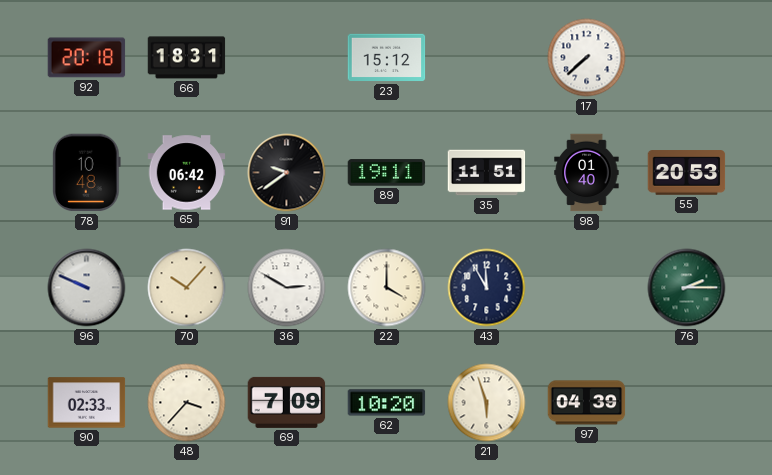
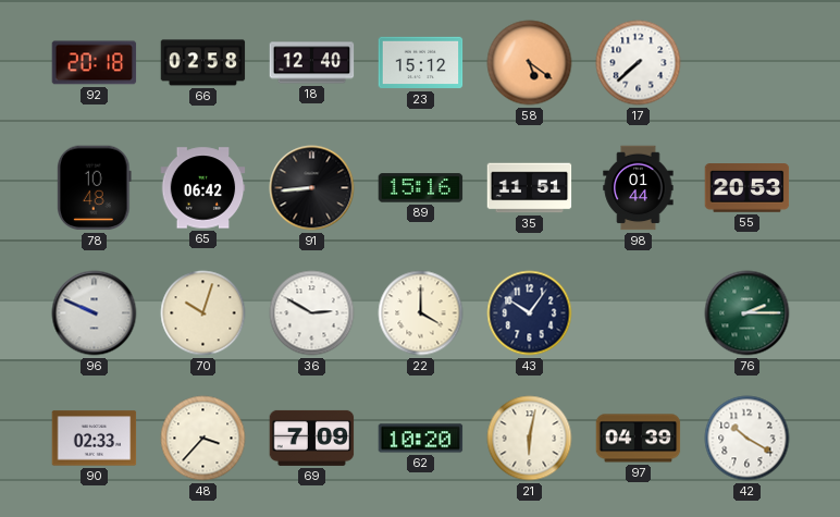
66: 18:31 -> 02:58
18: none -> 12:40
58: none -> 5:21
91: 9:39 -> 8:44
89: 19:11 -> 15:16
98: 01:40 -> 01:44
70: 10:07 -> 10:03
43: 11:55 -> 10:06
21: 5:57 -> 6:02
42: none -> 10:20
